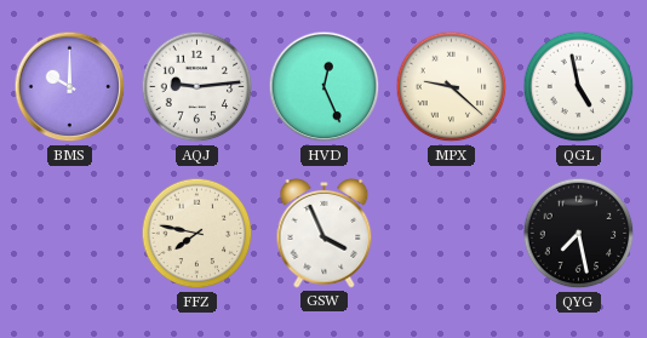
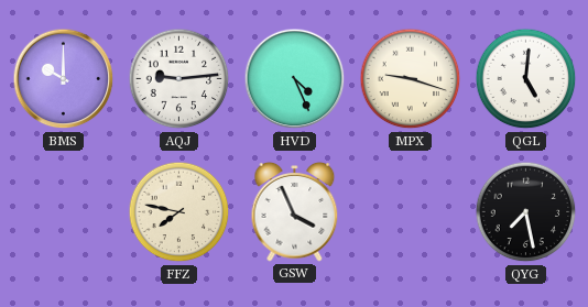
HVD: 12:26 -> 4:26
MPX: 9:22 -> 9:18
QGL: 4:58 -> 5:01
